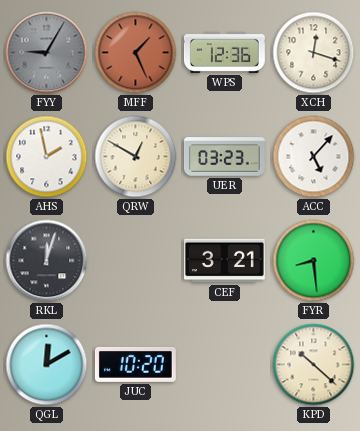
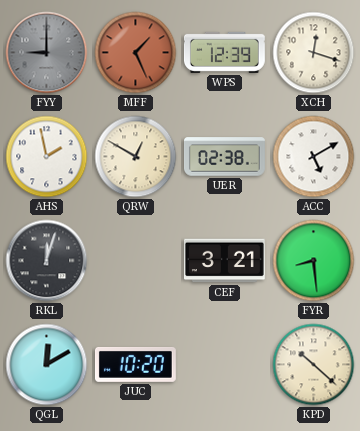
FYY: 9:05 -> 9:00
WPS: 12:36 -> 12:39
UER: 03:23 -> 02:38
ACC: 5:07 -> 5:10
